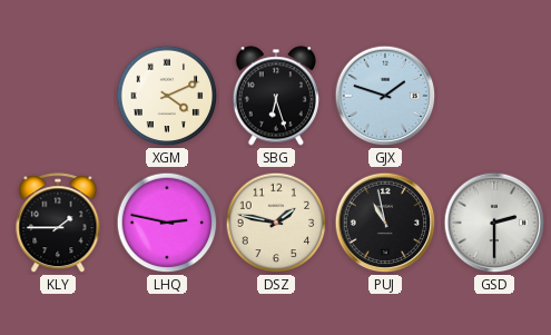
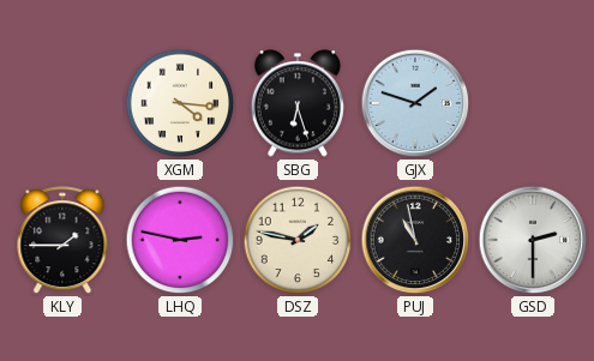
XGM: 4:11 -> 4:16
